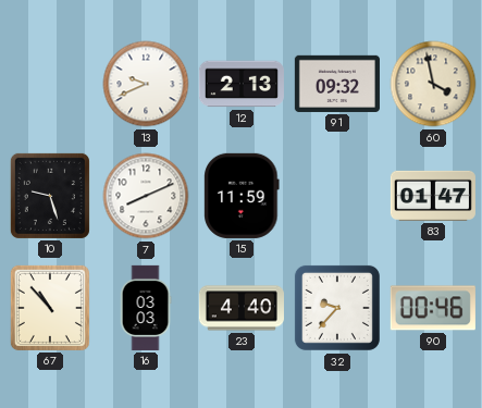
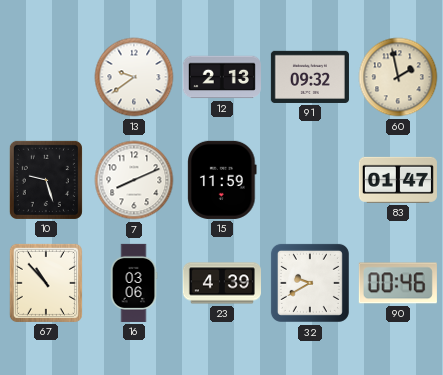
13: 9:41 -> 9:39
60: 3:58 -> 1:58
16: 03:03 -> 03:06
23: 4:40 -> 4:39
32: 9:37 -> 9:40
